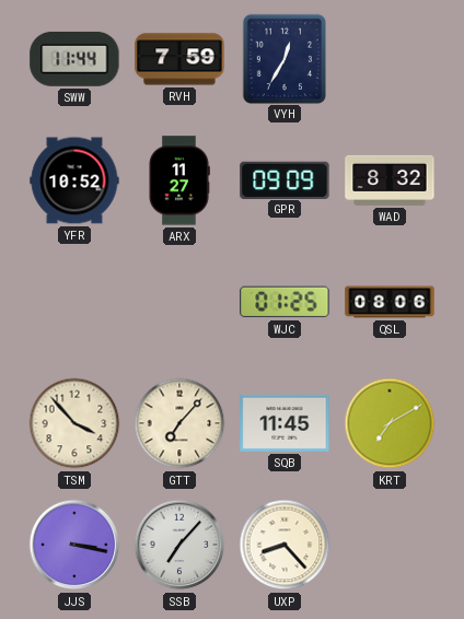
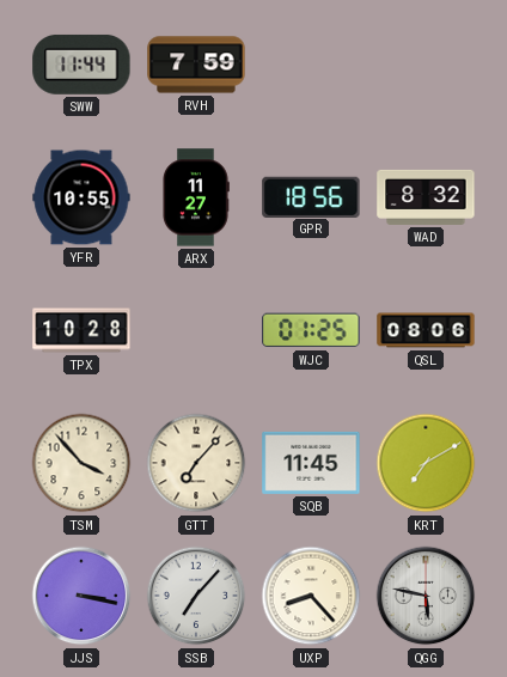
VYH: 12:35 -> none
YFR: 10:52 -> 10:55
GPR: 09:09 -> 18:56
TPX: none -> 10:28
QGG: none -> 5:47
